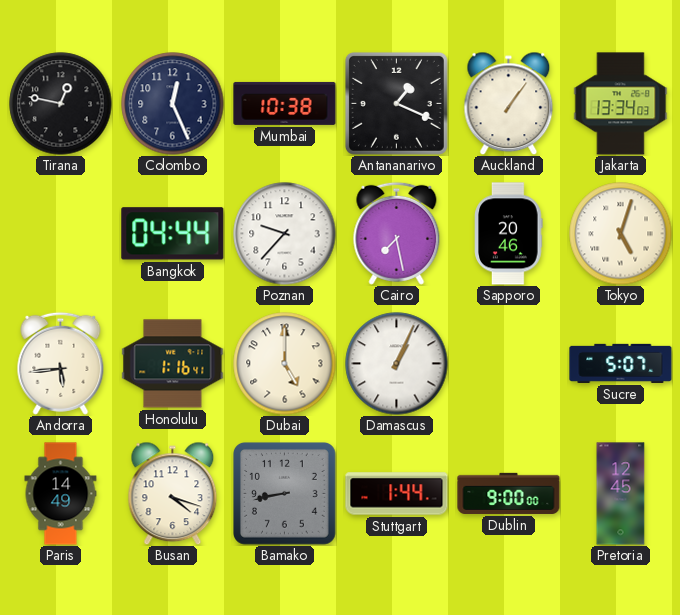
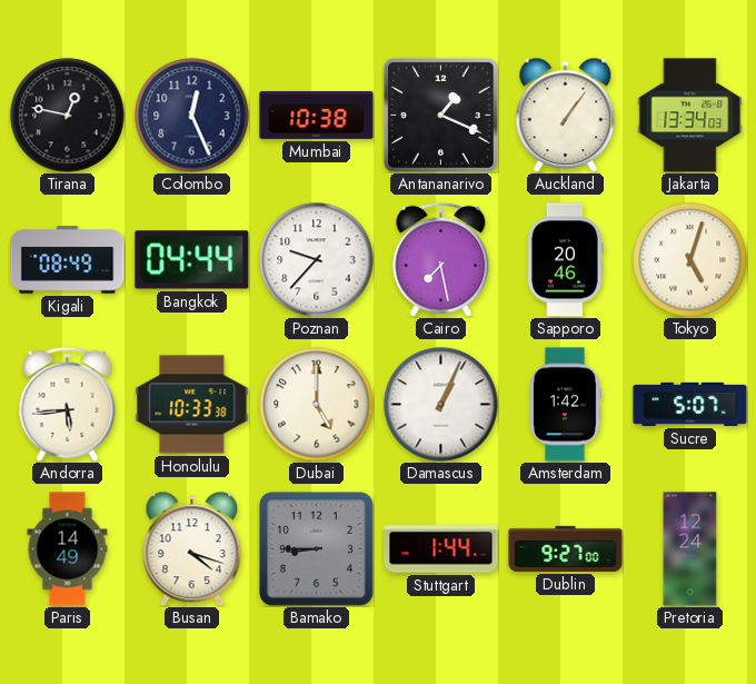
Kigali: none -> 08:49
Honolulu: 1:16 -> 10:33
Amsterdam: none -> 1:42
Bamako: 8:43 -> 8:45
Dublin: 9:00 -> 9:27
Pretoria: 12:45 -> 12:24
